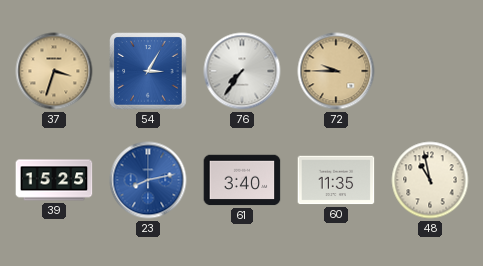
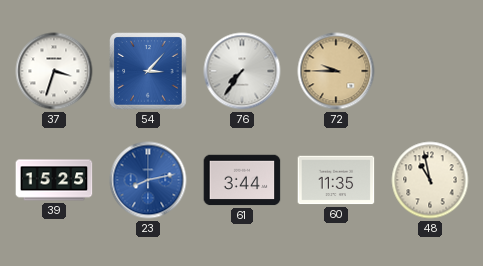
37 dial: champagne -> white
54: 3:05 -> 3:07
61: 3:40 -> 3:44
